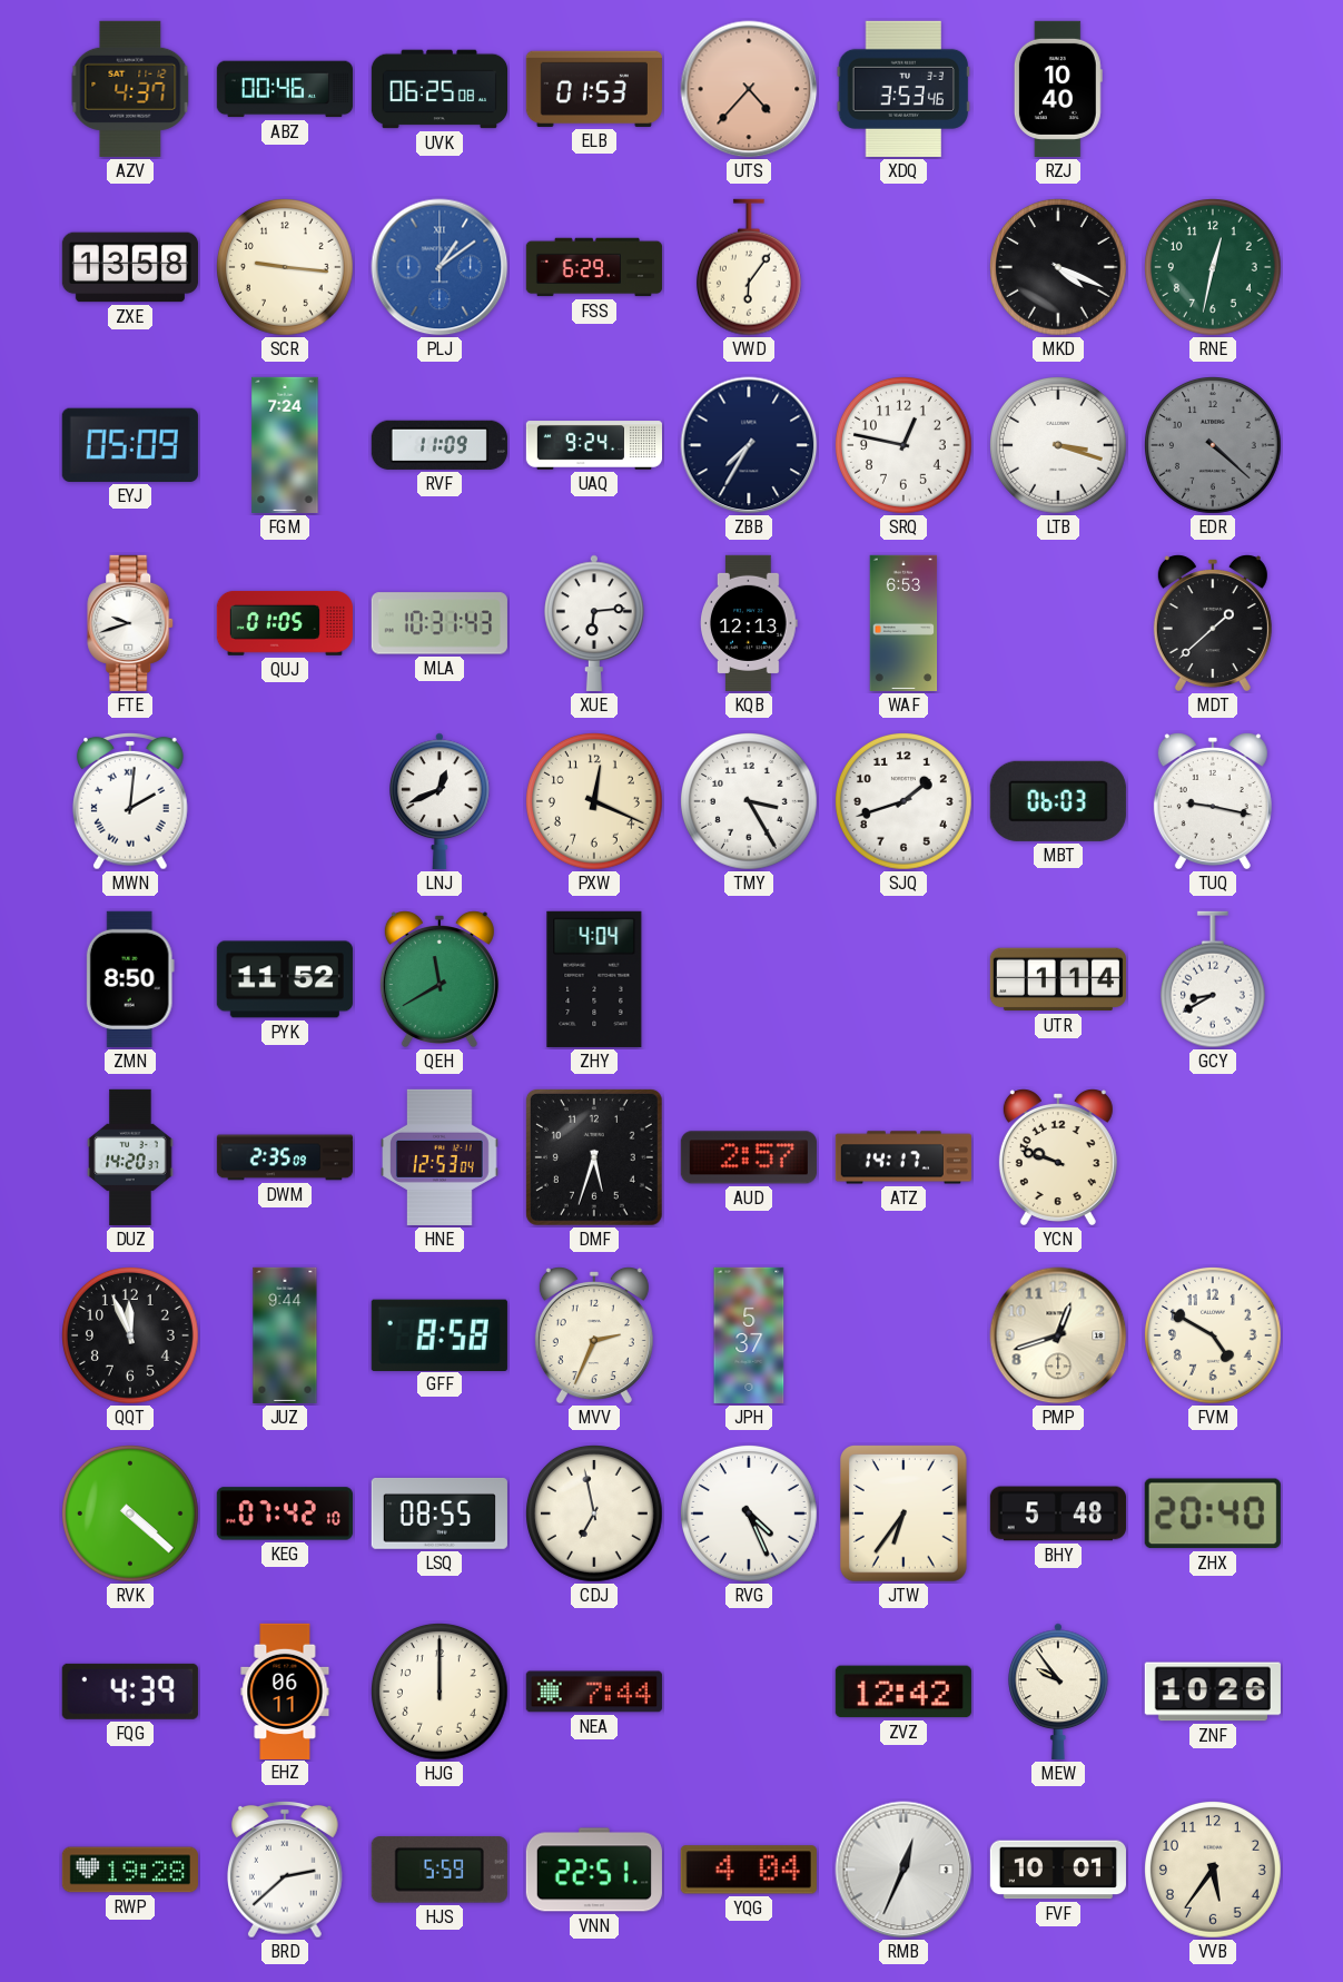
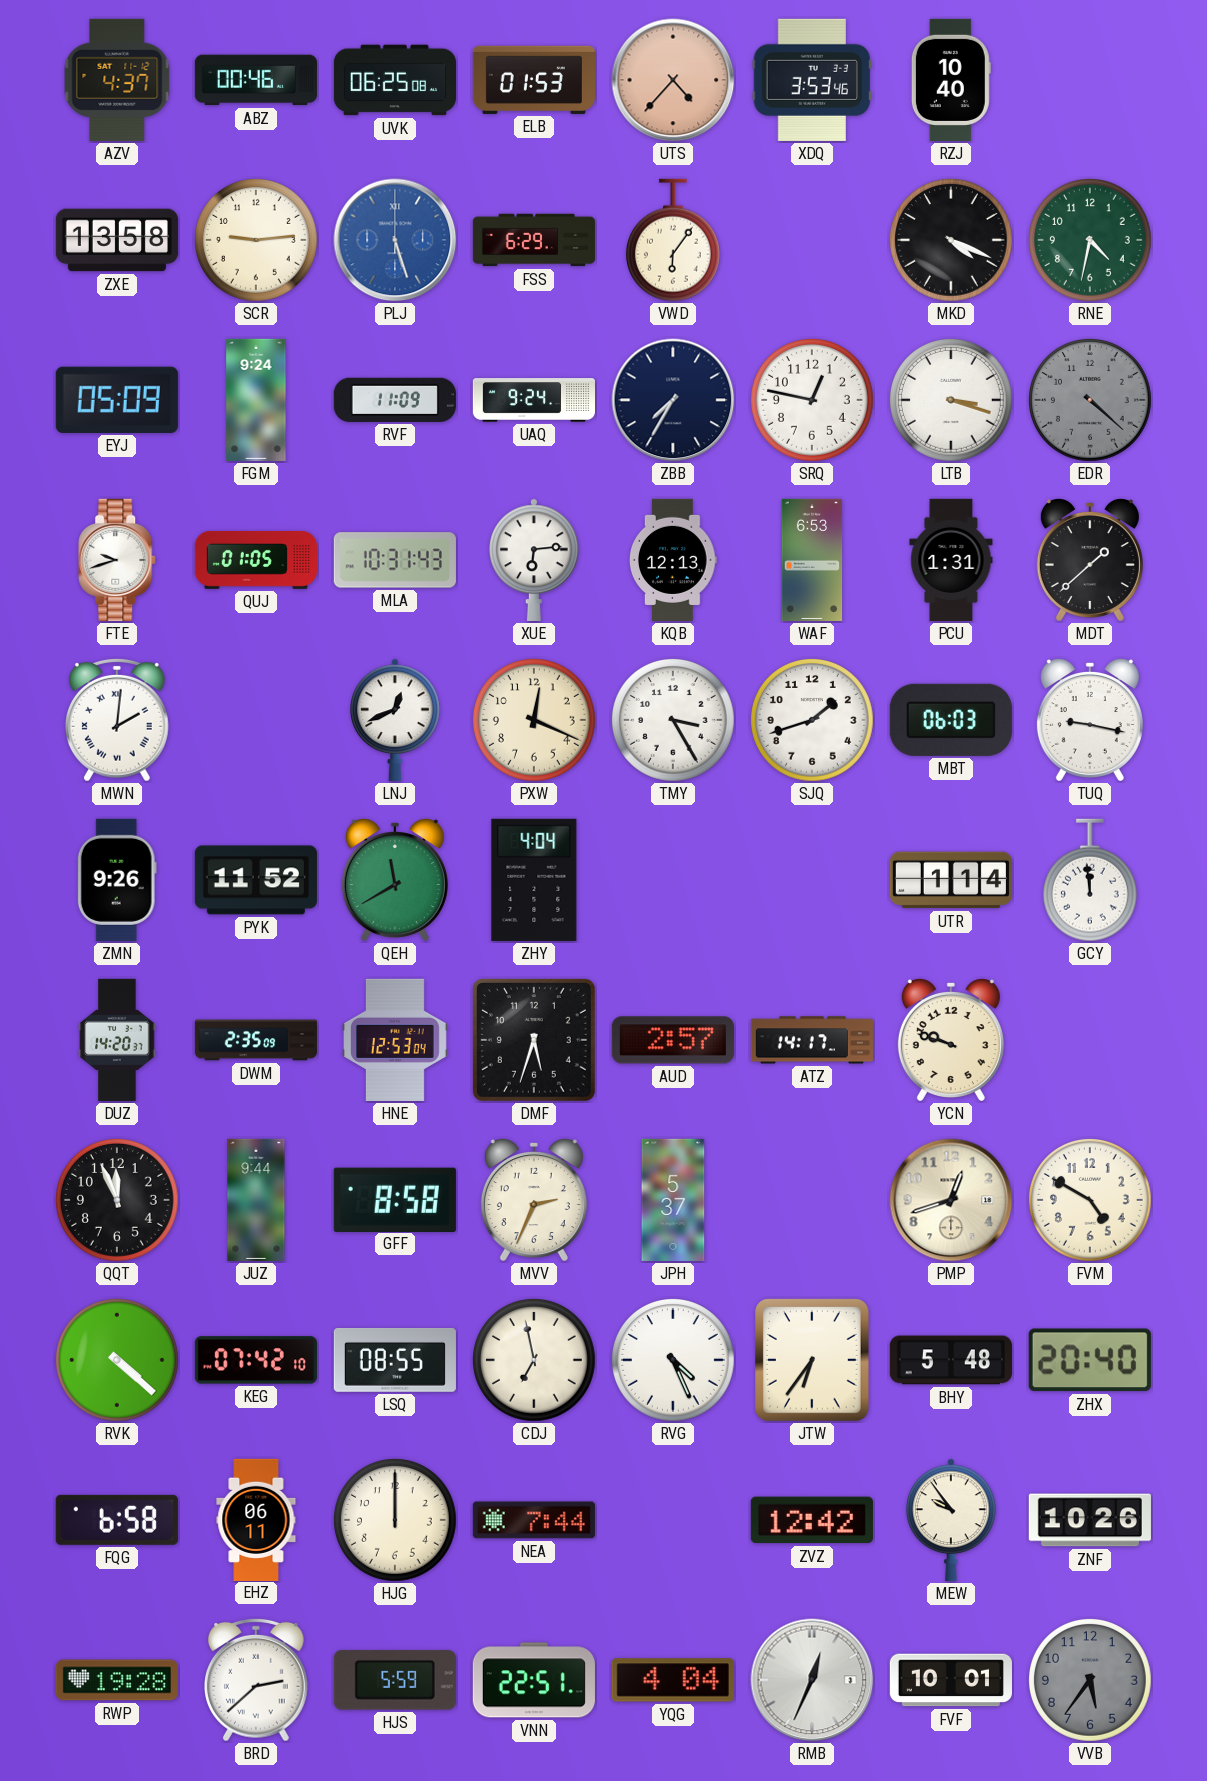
SCR: 9:16 -> 9:14
PLJ: 1:09 -> 5:27
RNE: 12:32 -> 4:32
FGM: 7:24 -> 9:24
PCU: none -> 1:31
ZMN: 8:50 -> 9:26
GCY: 8:40 -> 11:59
FQG: 4:39 -> 6:58
VVB dial: cream -> grey
